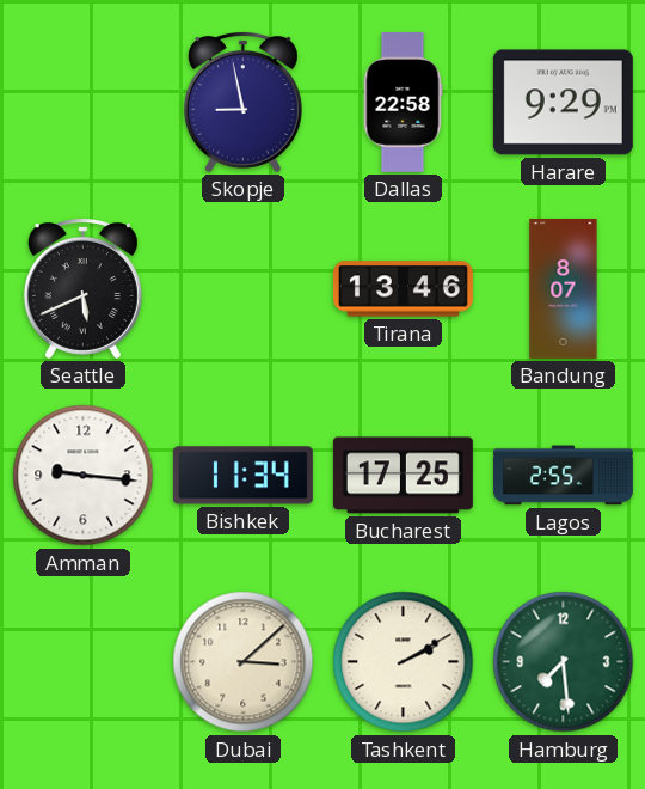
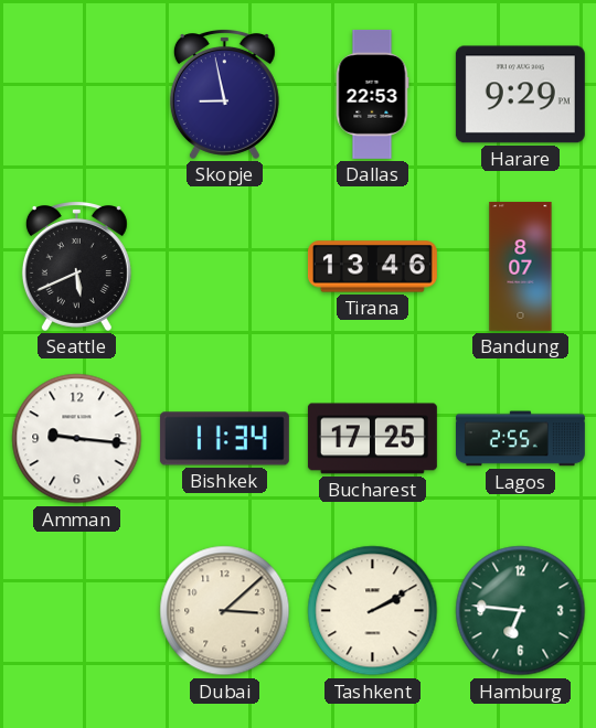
Dallas: 22:58 -> 22:53
Hamburg: 7:29 -> 6:46
